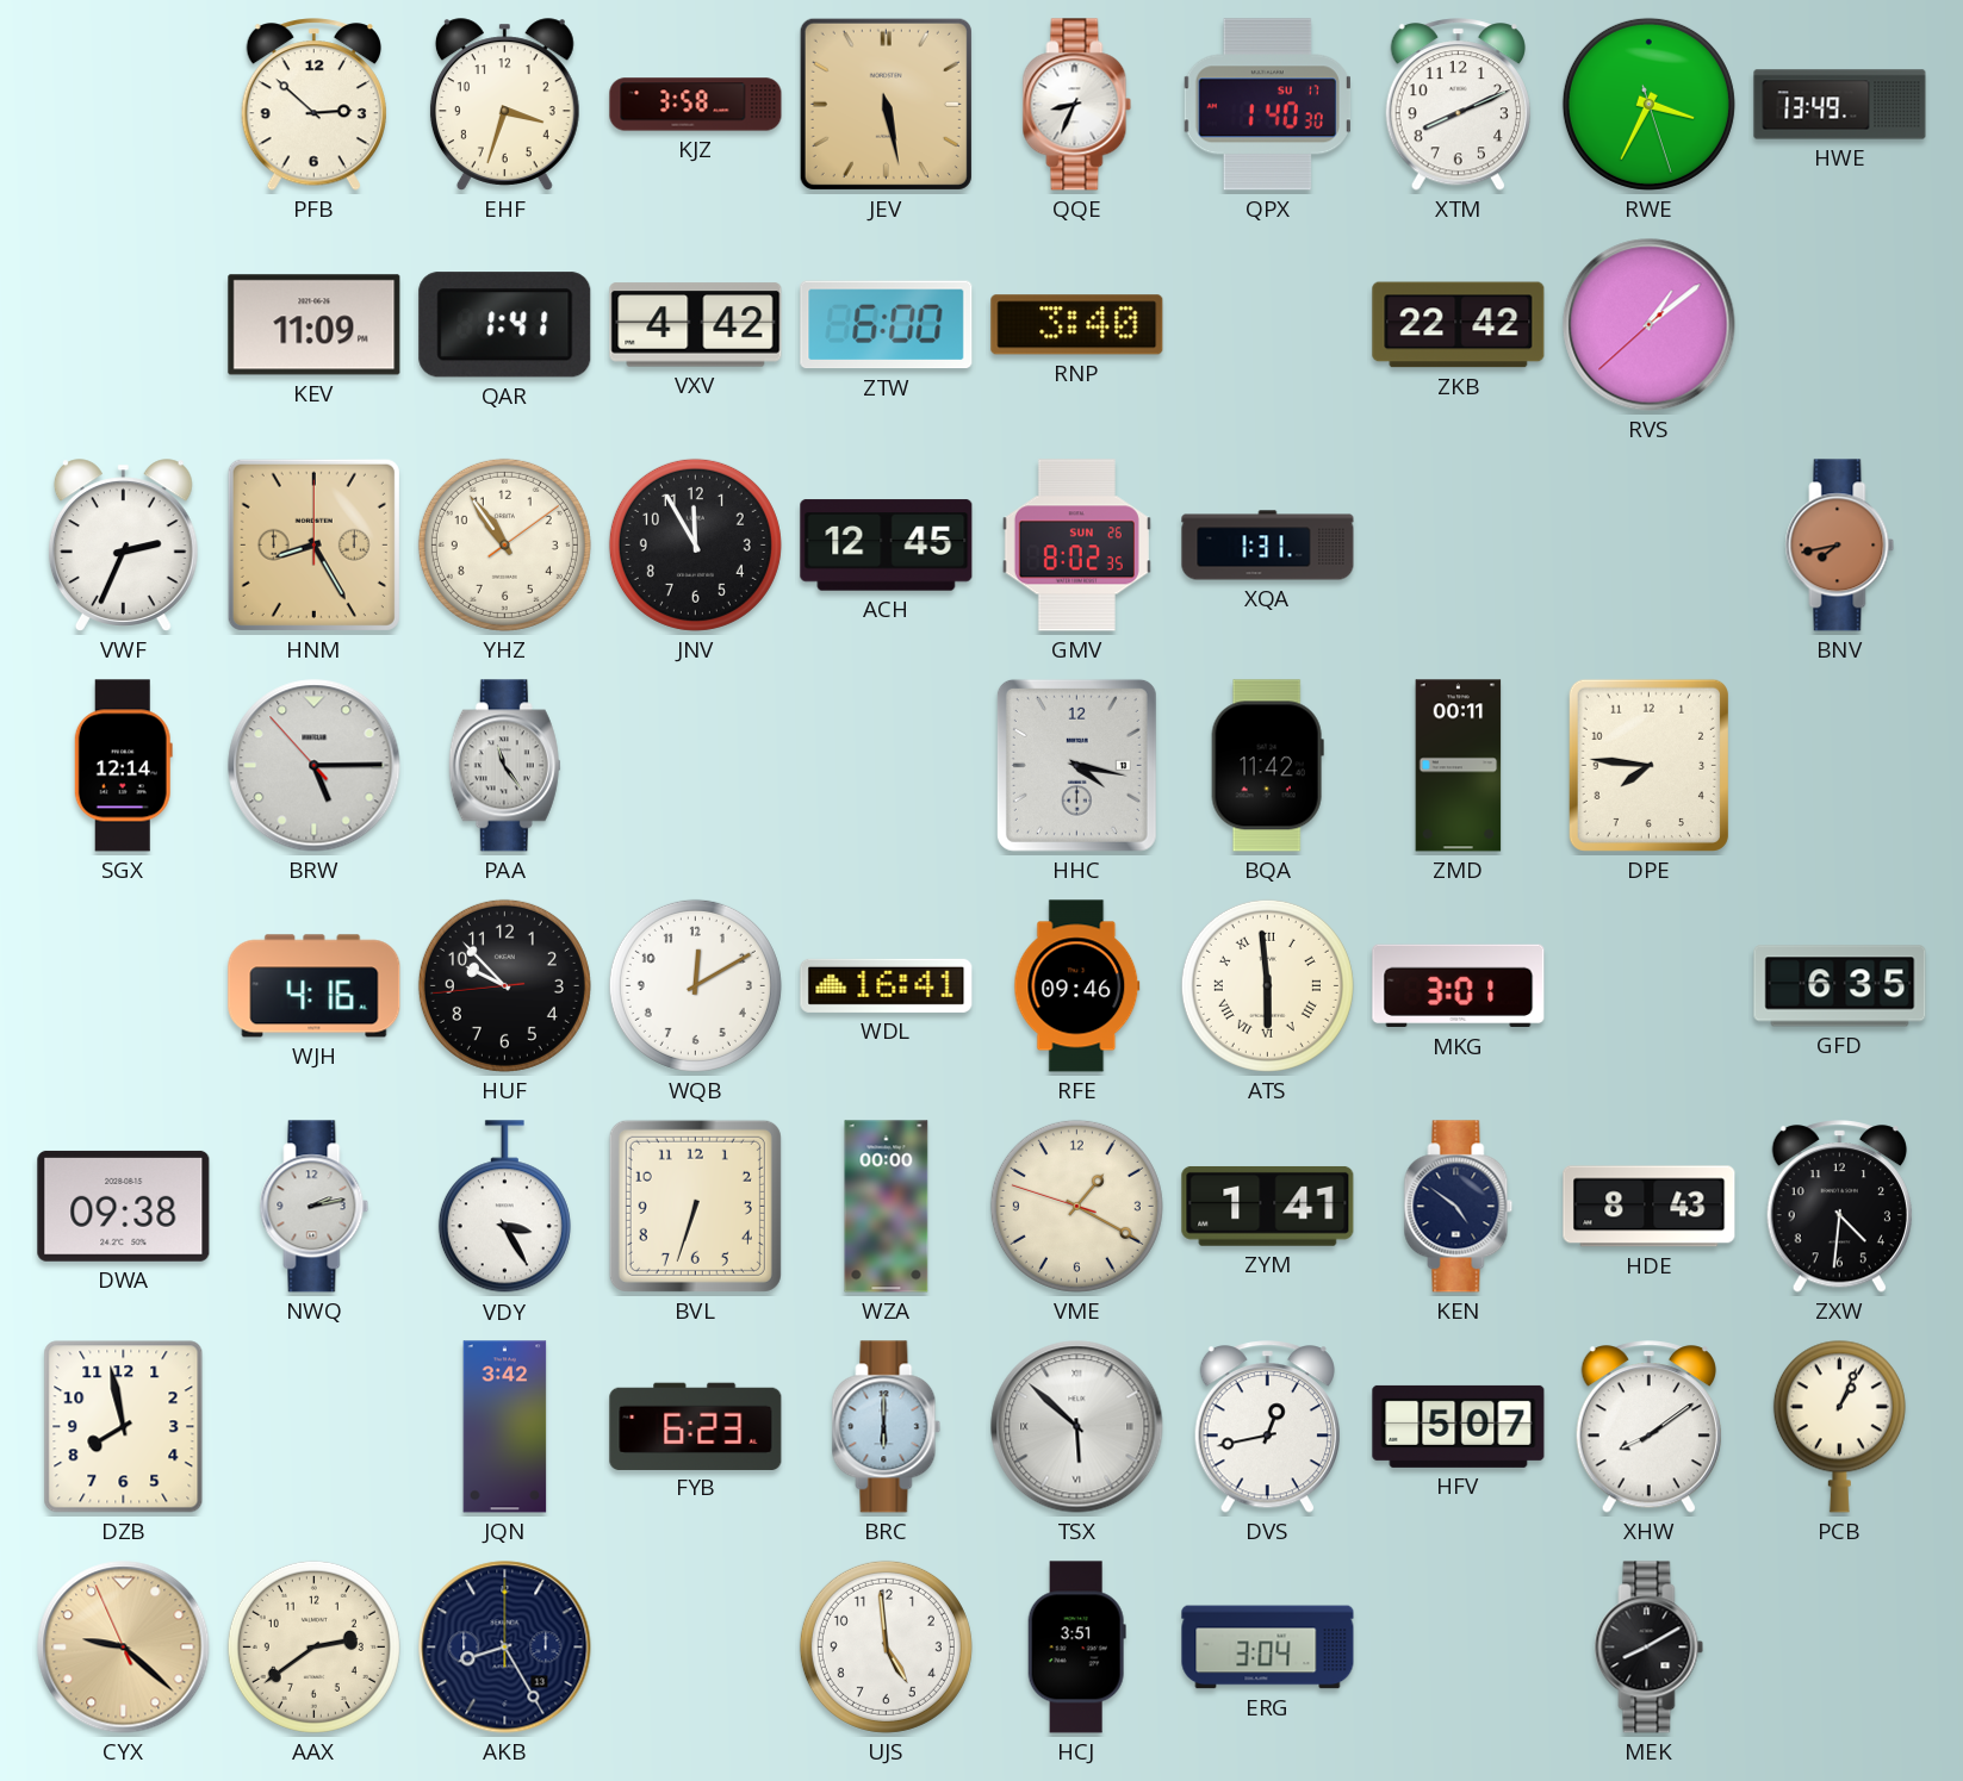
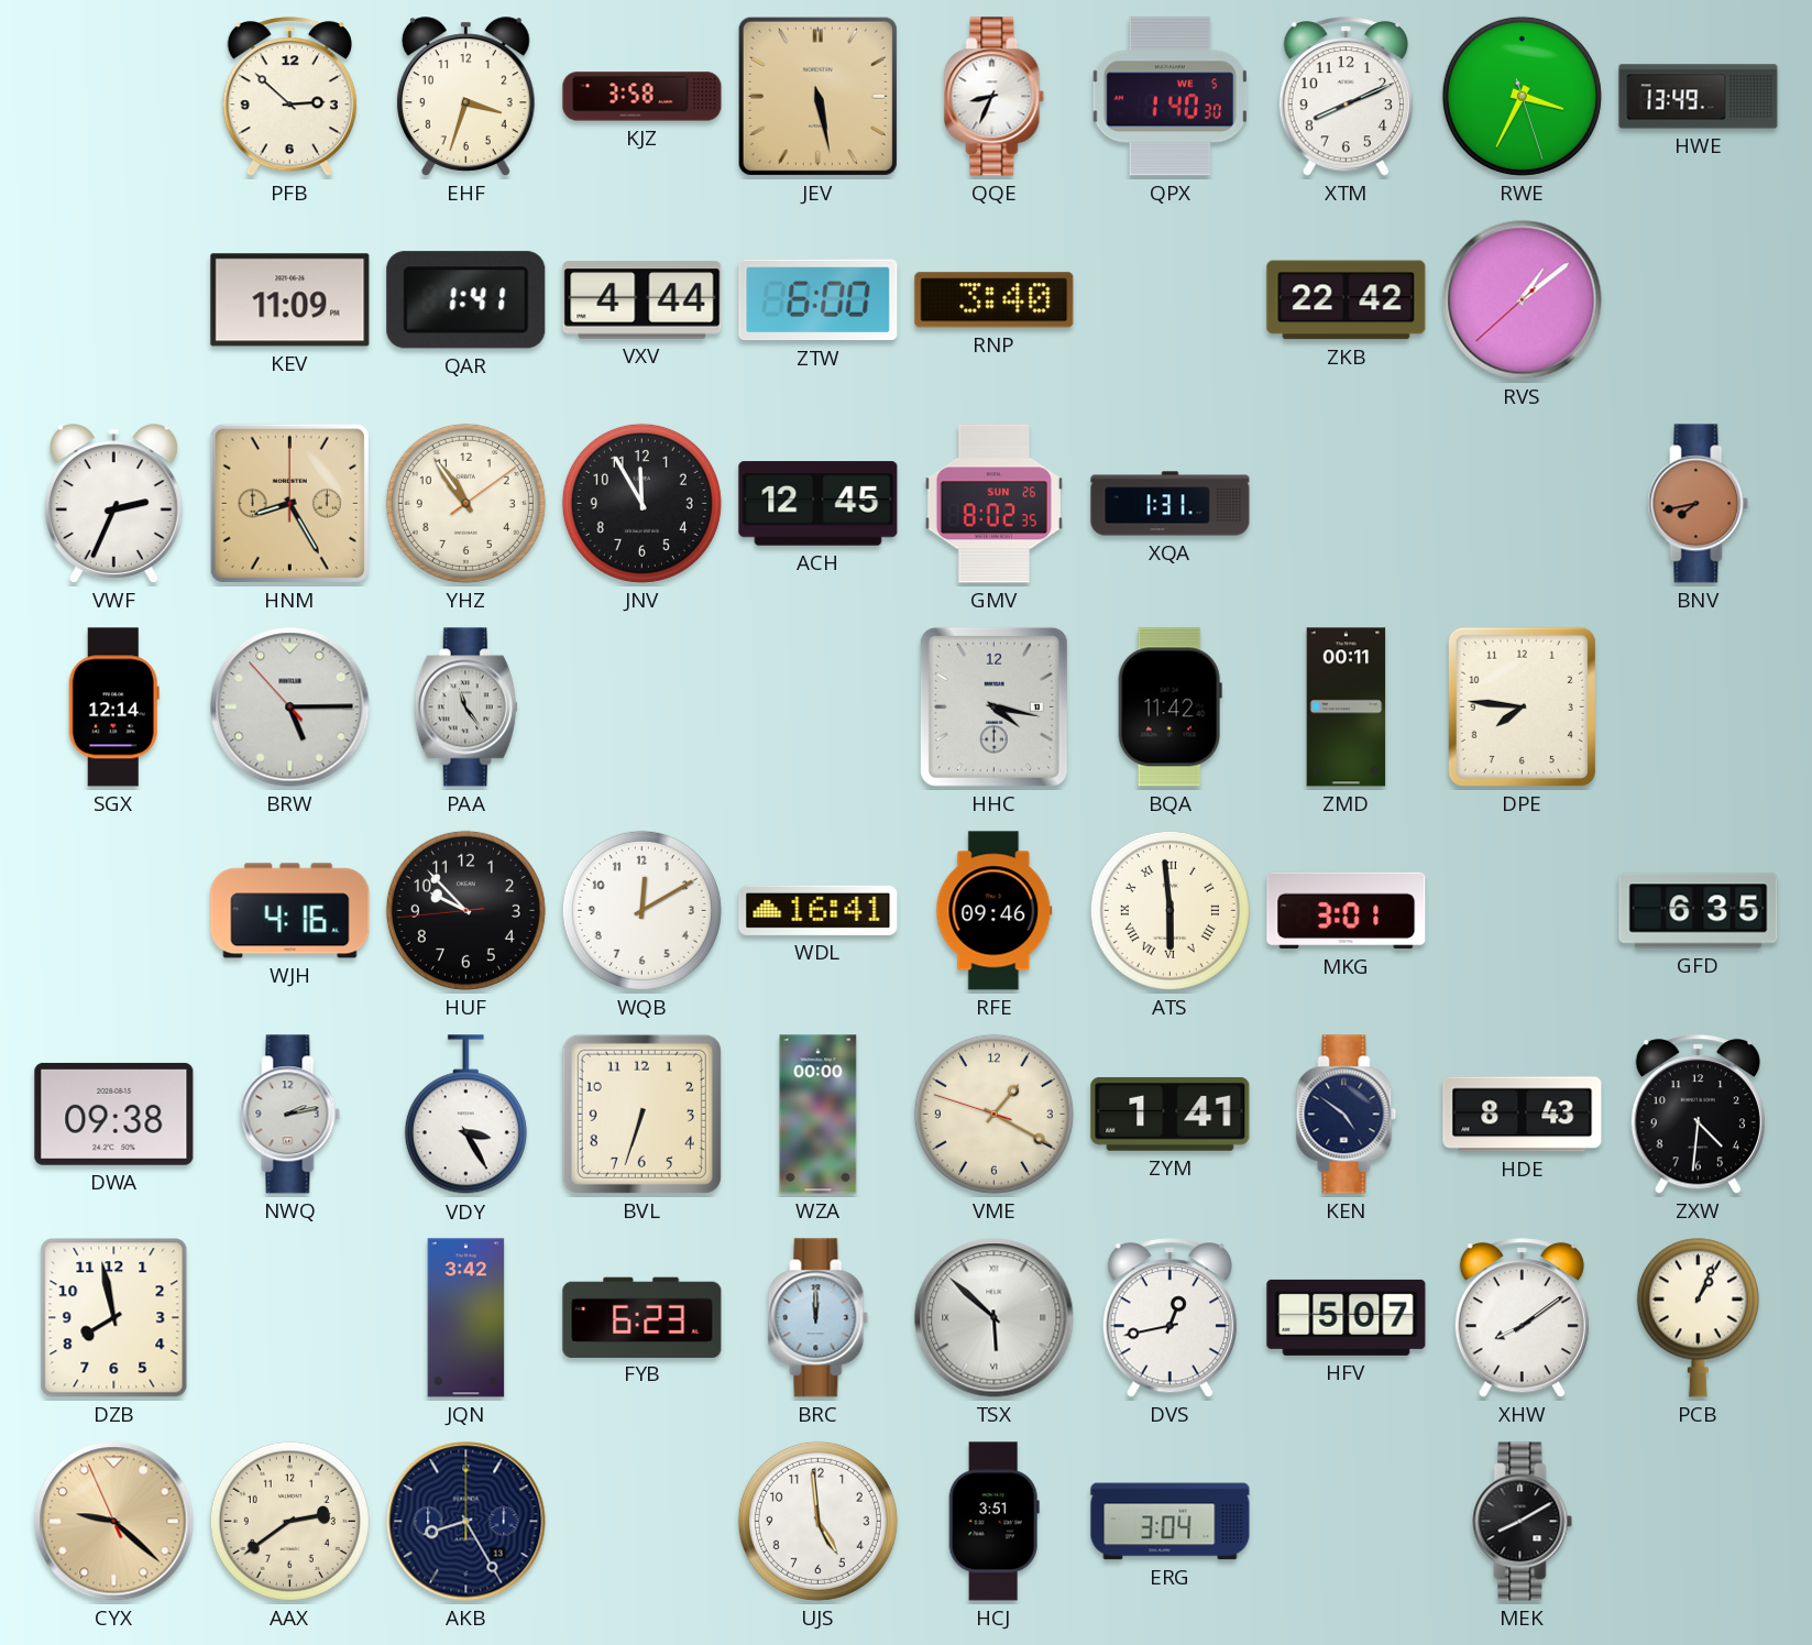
QPX date: SU 17 -> WE 5
VXV: 4:42 -> 4:44
BRC: 6:00 -> 12:00
